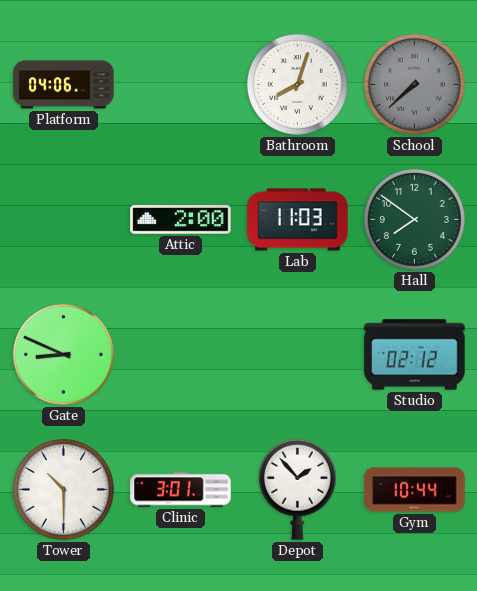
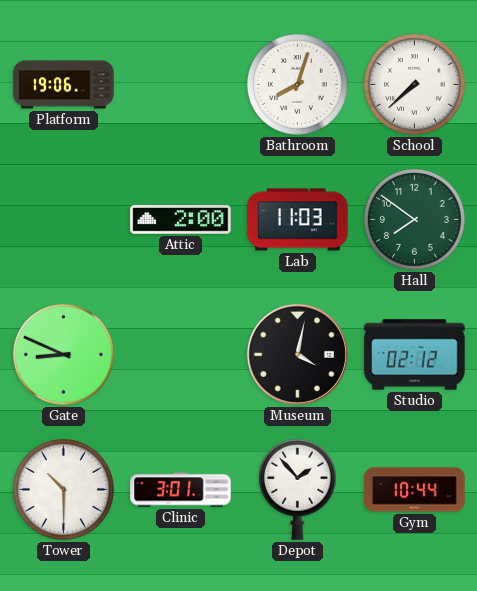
Platform: 04:06 -> 19:06
School dial: grey -> white
Museum: none -> 4:02
